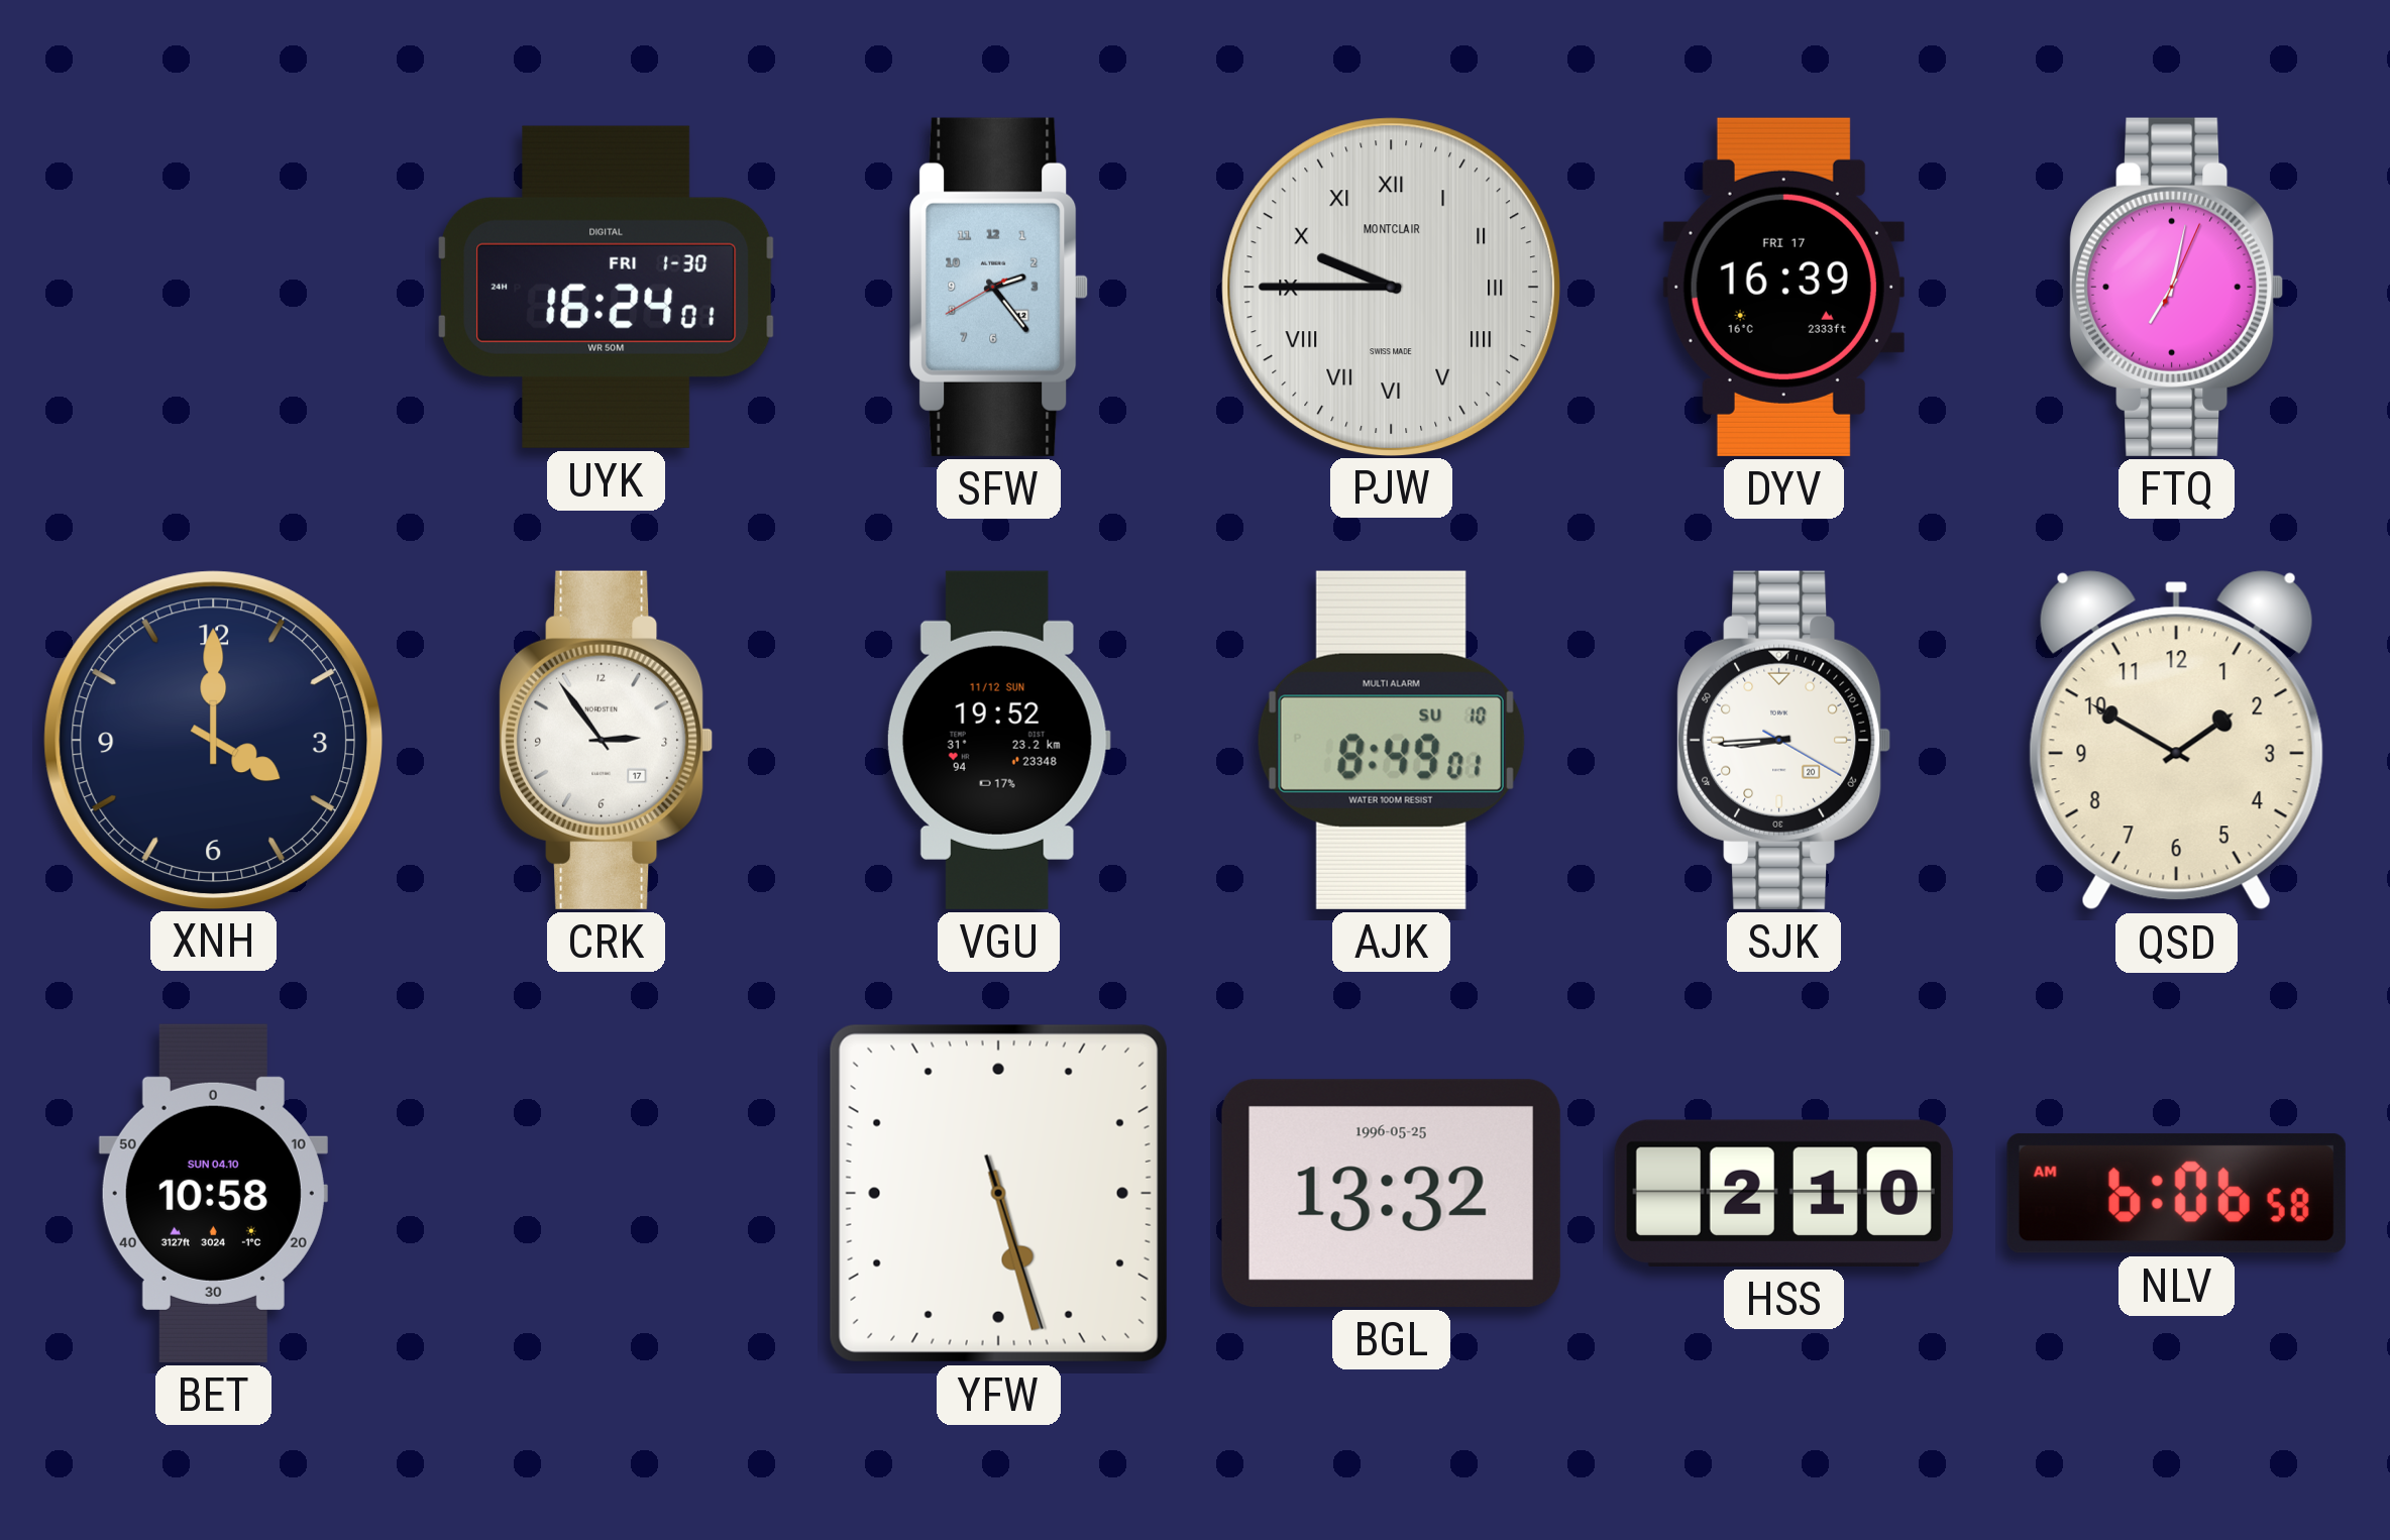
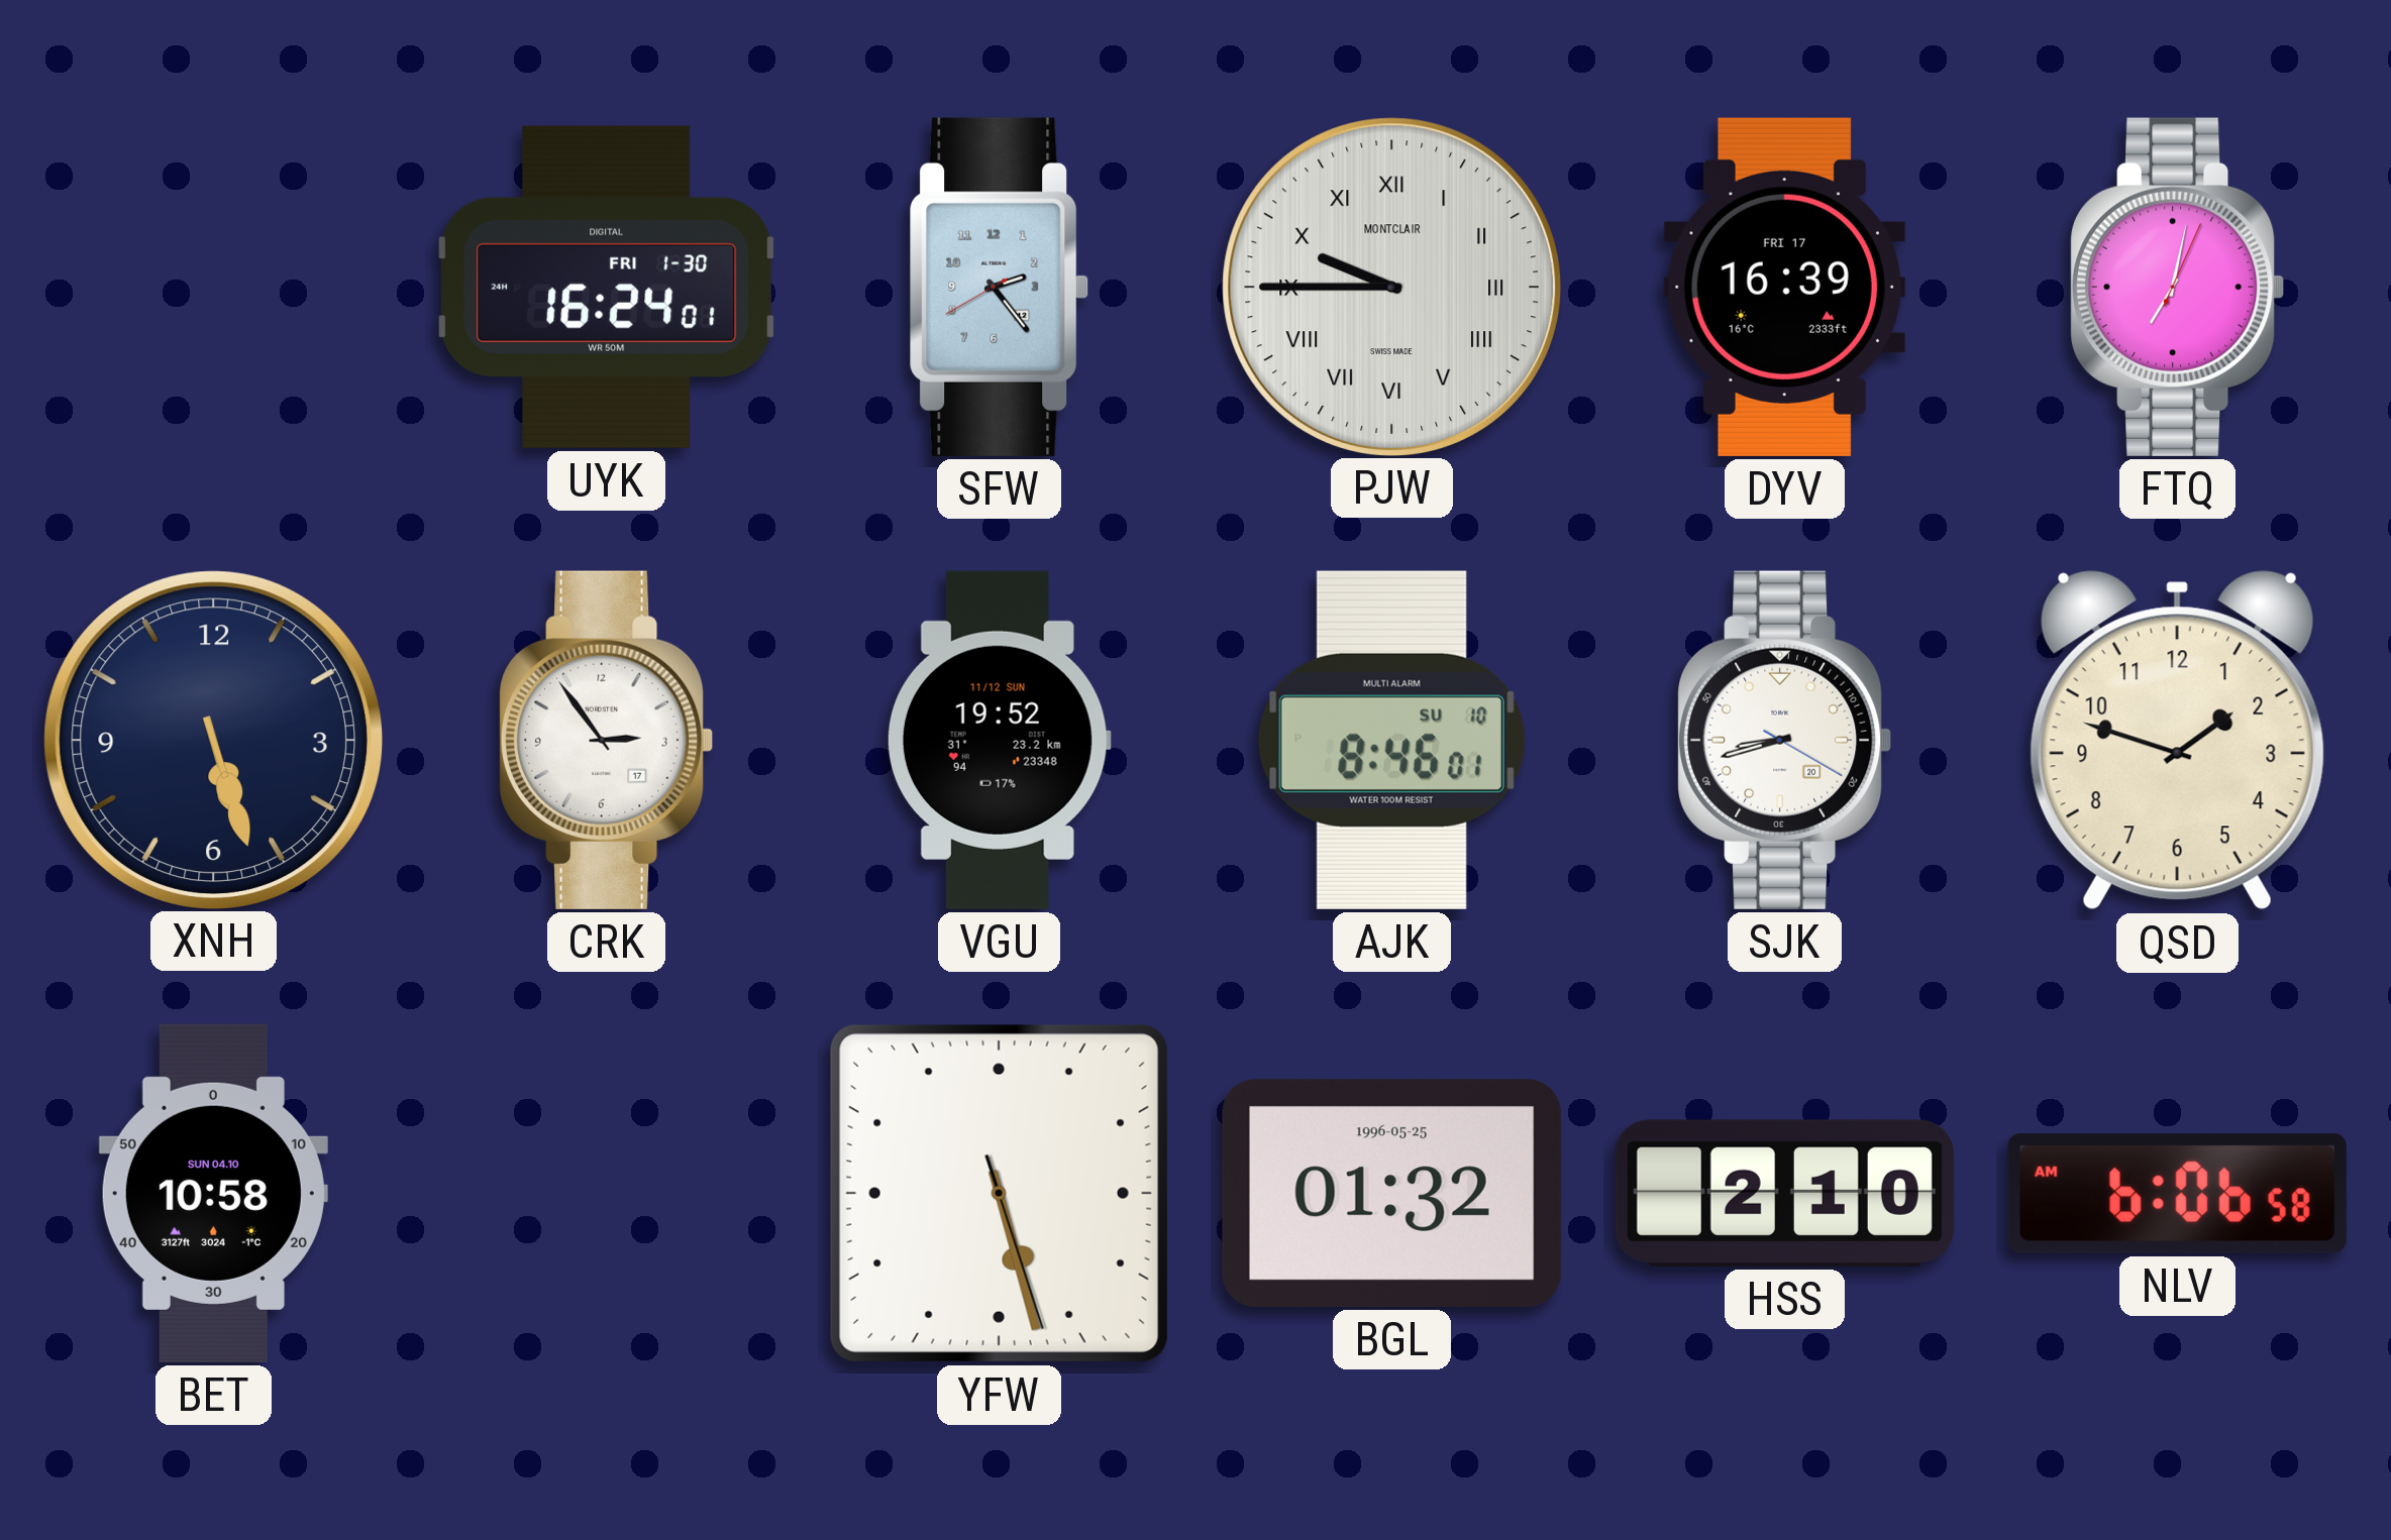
XNH: 4:00 -> 5:27
AJK: 8:49 -> 8:46
SJK: 8:44 -> 8:42
QSD: 1:50 -> 1:48
BGL: 13:32 -> 01:32
